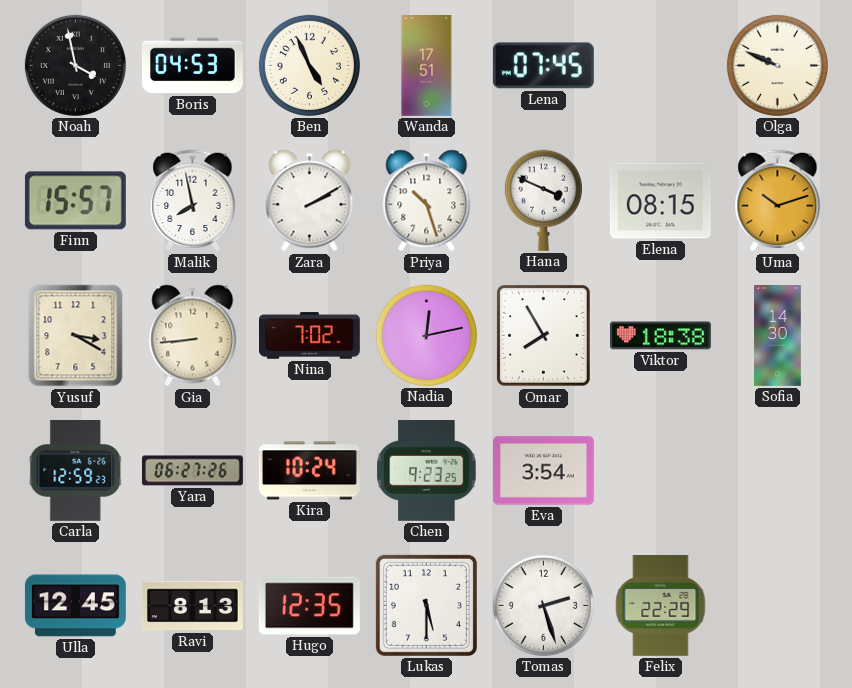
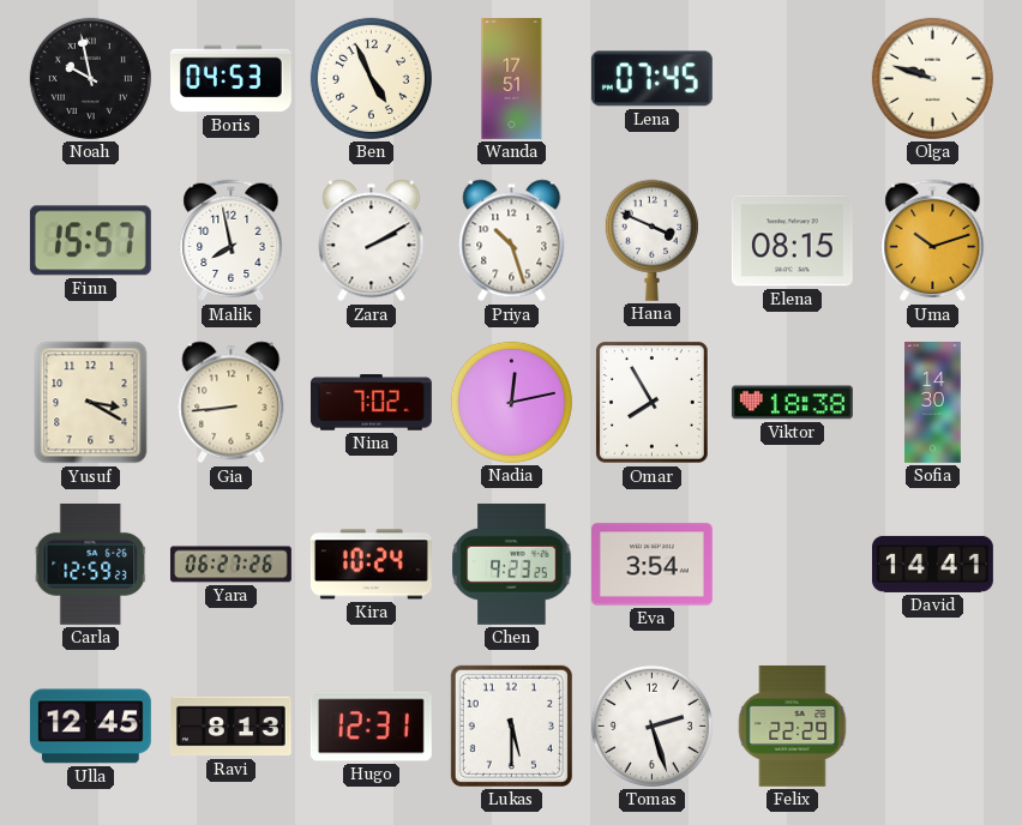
Noah: 3:58 -> 9:58
Olga: 9:49 -> 9:48
David: none -> 14:41
Hugo: 12:35 -> 12:31
